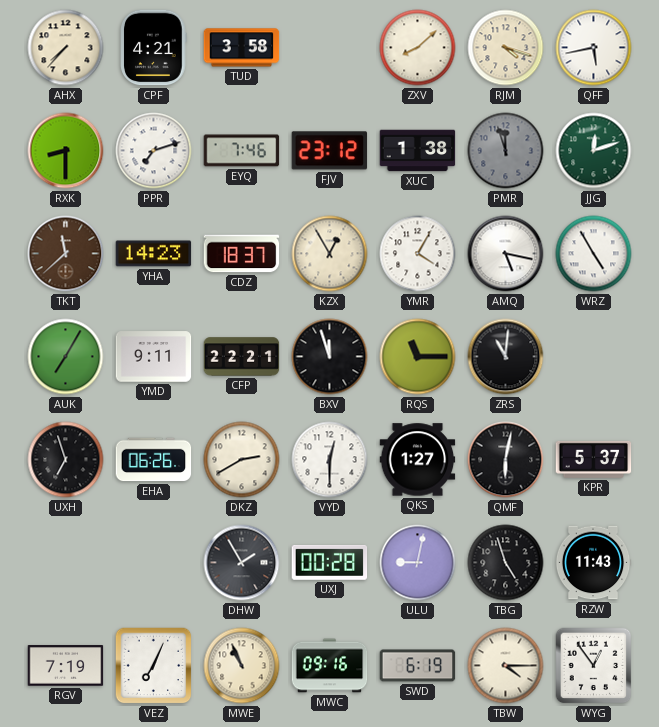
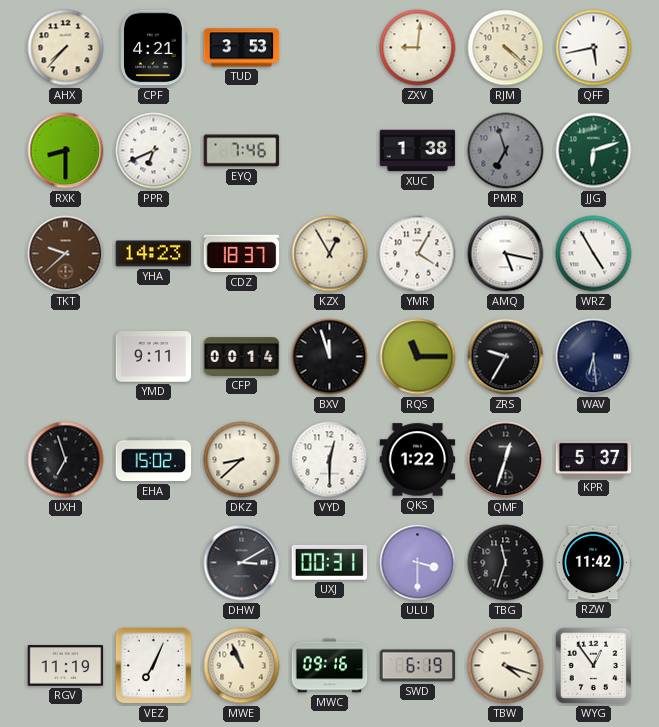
TUD: 3:58 -> 3:53
ZXV: 8:08 -> 9:01
RJM: 4:18 -> 4:22
PPR: 7:12 -> 6:41
FJV: 23:12 -> none
PMR: 11:57 -> 6:57
JJG: 12:12 -> 6:12
TKT: 11:38 -> 9:38
AUK: 7:05 -> none
CFP: 22:21 -> 00:14
ZRS: 11:01 -> 9:35
WAV: none -> 6:29
EHA: 06:26 -> 15:02
DKZ: 2:40 -> 8:38
QKS: 1:27 -> 1:22
QMF: 6:02 -> 12:33
DHW: 1:55 -> 3:10
UXJ: 00:28 -> 00:31
ULU: 9:02 -> 3:30
TBG: 4:57 -> 11:33
RZW: 11:43 -> 11:42
RGV: 7:19 -> 11:19
TBW: 4:15 -> 4:18
